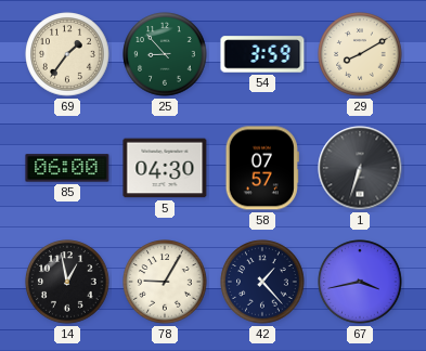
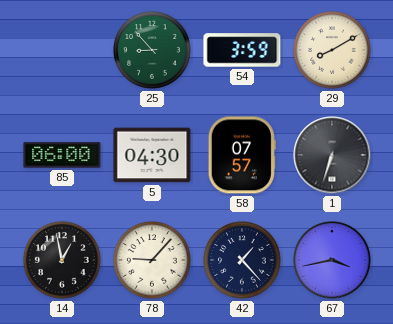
69: 1:36 -> none
78: 9:05 -> 9:07
